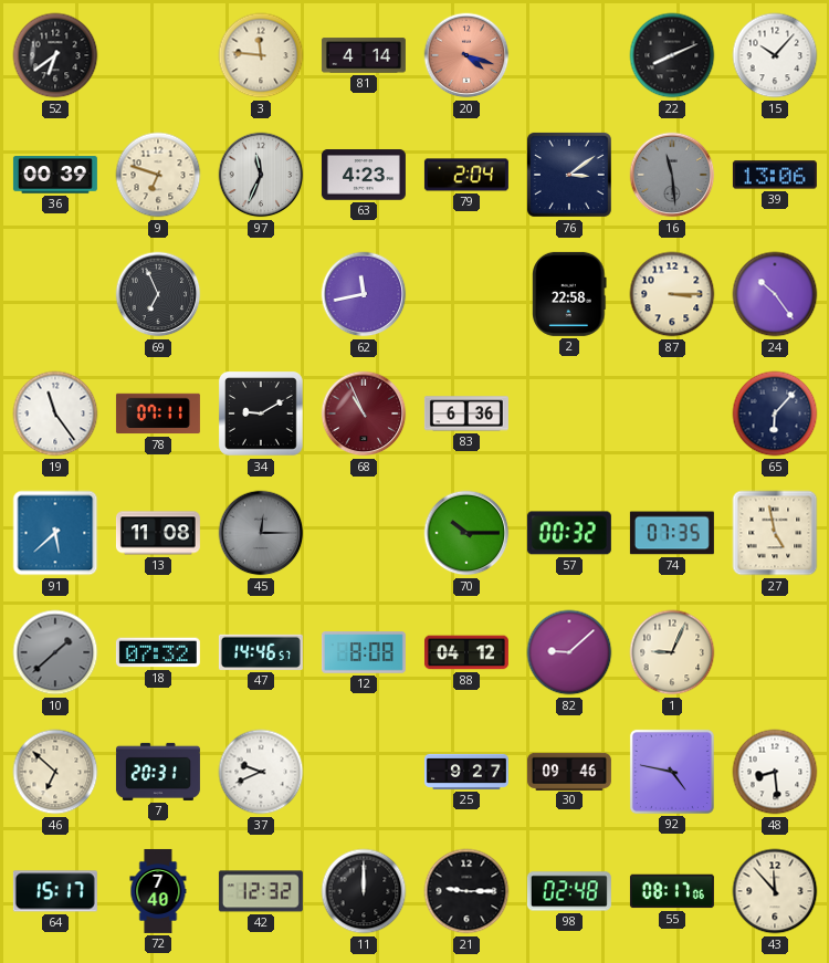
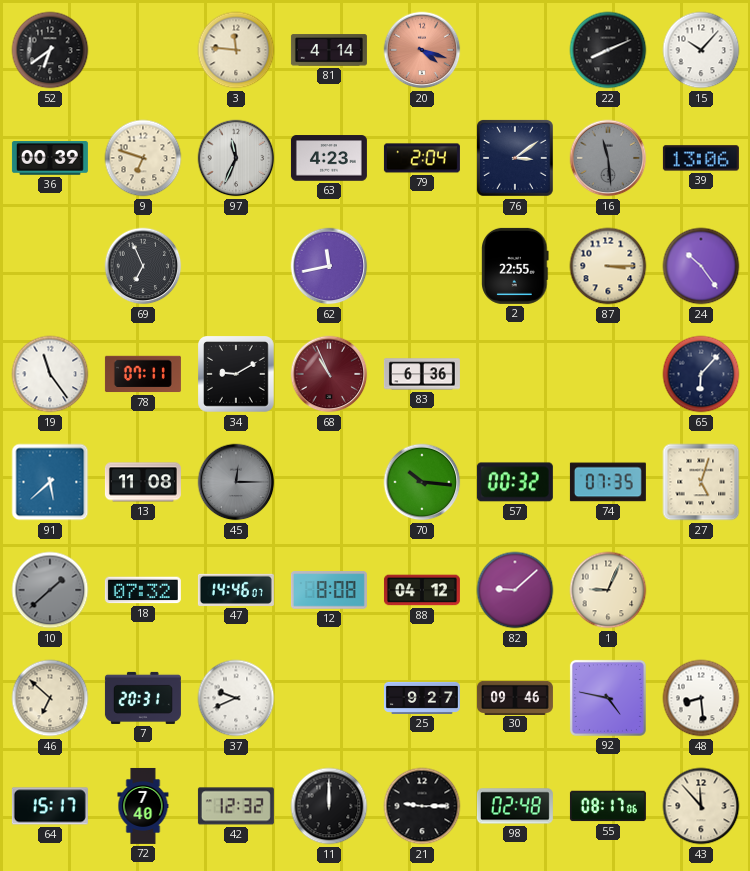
2: 22:58 -> 22:55
70: 10:15 -> 10:16
27: 4:58 -> 5:03
47: 14:46:57 -> 14:46:07
